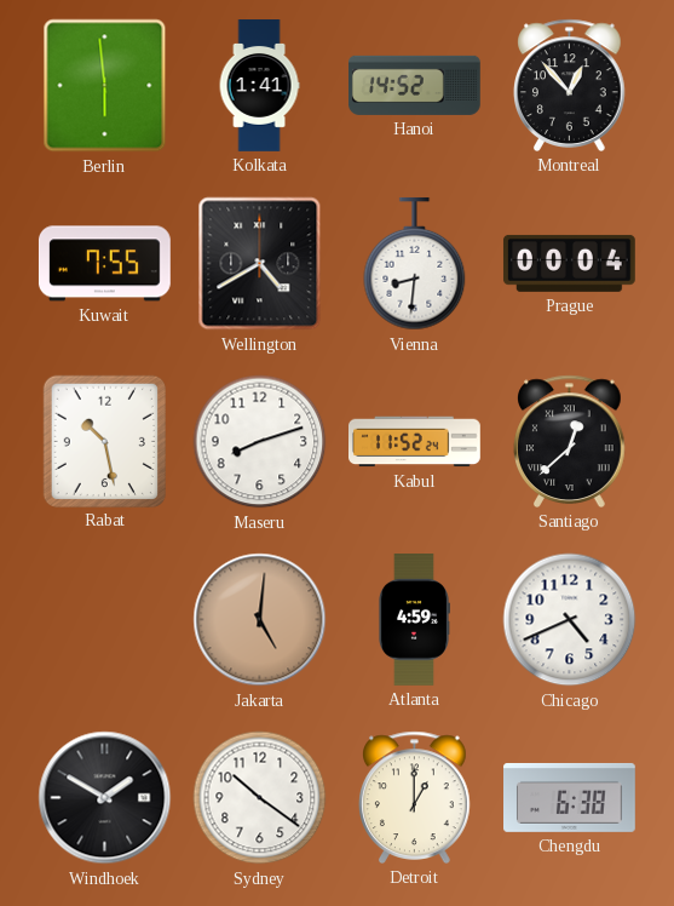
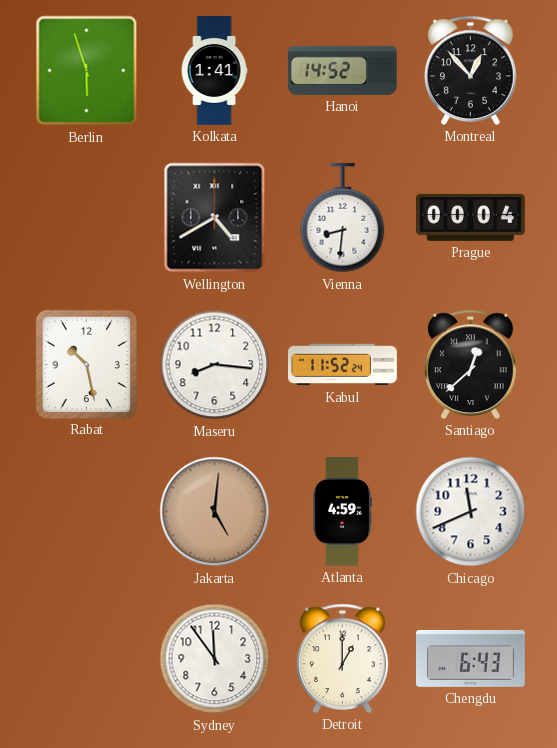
Berlin: 5:59 -> 5:57
Kuwait: 7:55 -> none
Maseru: 8:12 -> 8:16
Chicago: 4:41 -> 11:41
Windhoek: 1:50 -> none
Sydney: 10:21 -> 11:54
Chengdu: 6:38 -> 6:43
